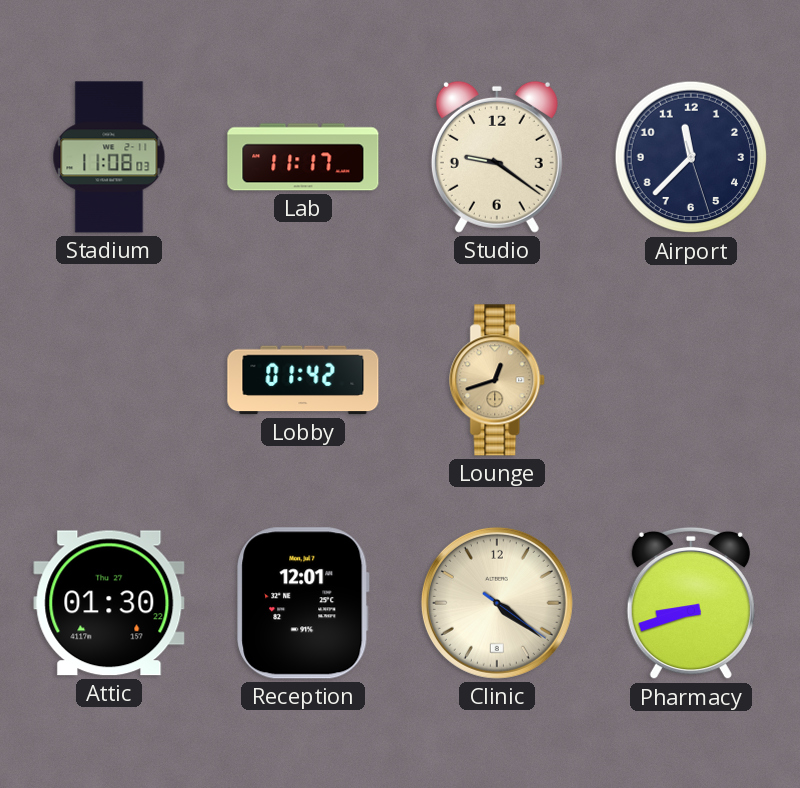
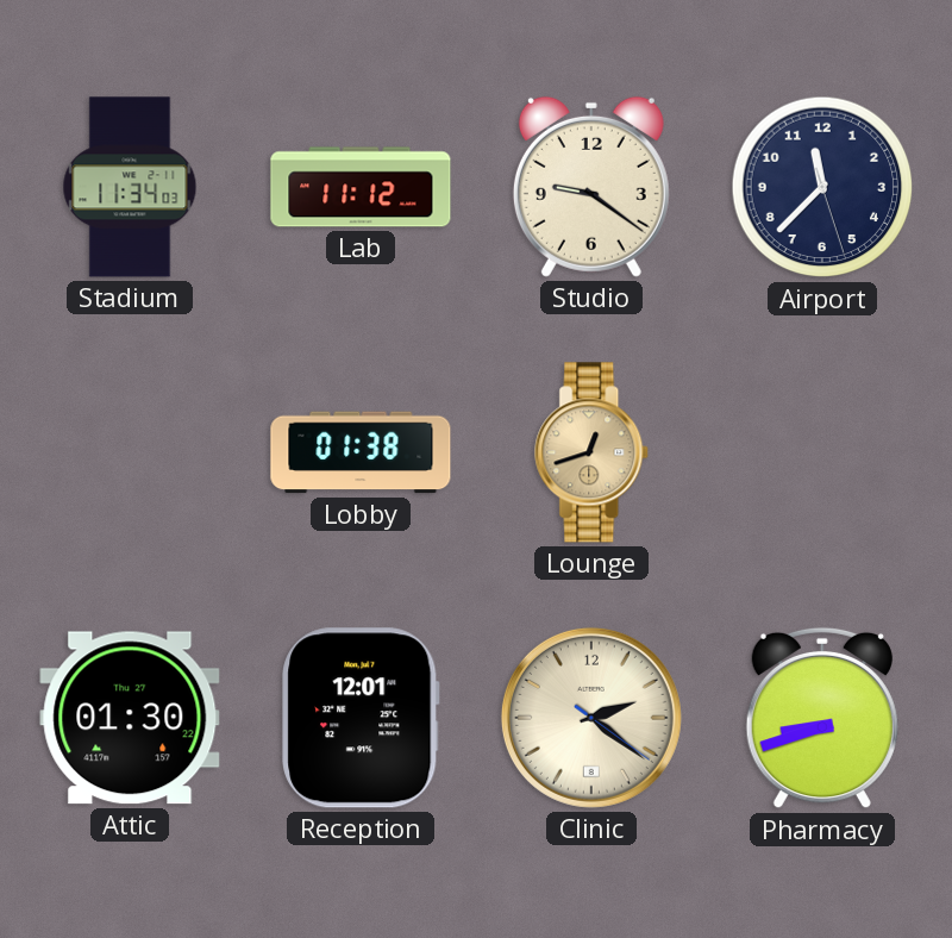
Stadium: 11:08 -> 11:34
Lab: 11:17 -> 11:12
Lobby: 01:42 -> 01:38
Clinic: 4:21 -> 2:21
